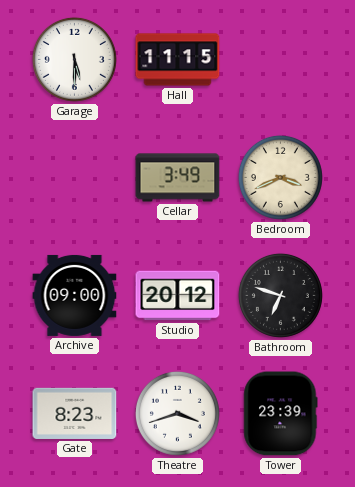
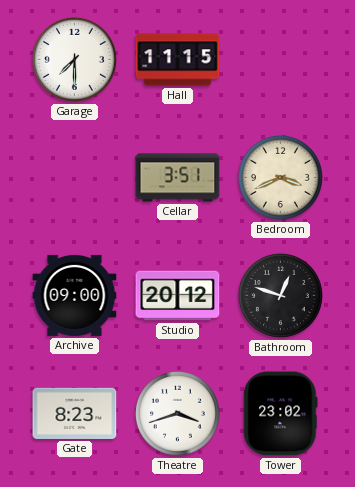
Garage: 5:30 -> 7:30
Cellar: 3:49 -> 3:51
Bathroom: 6:48 -> 12:48
Tower: 23:39 -> 23:02
